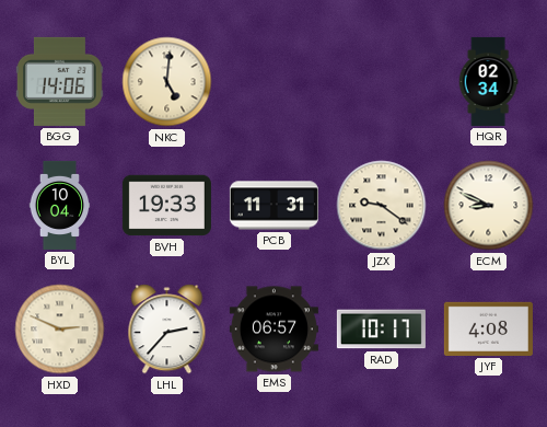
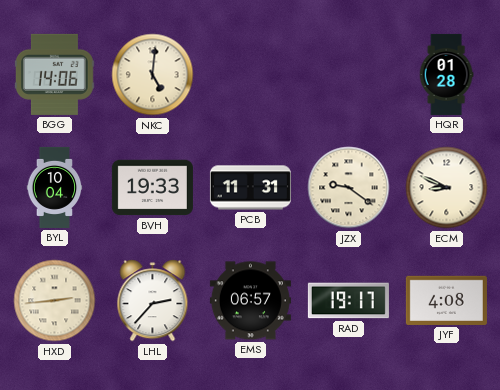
HQR: 02:34 -> 01:28
HXD: 2:49 -> 2:44
RAD: 10:17 -> 19:17
